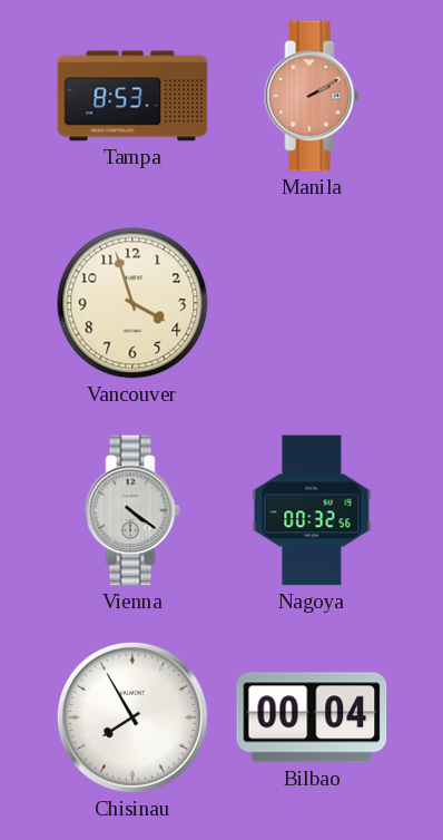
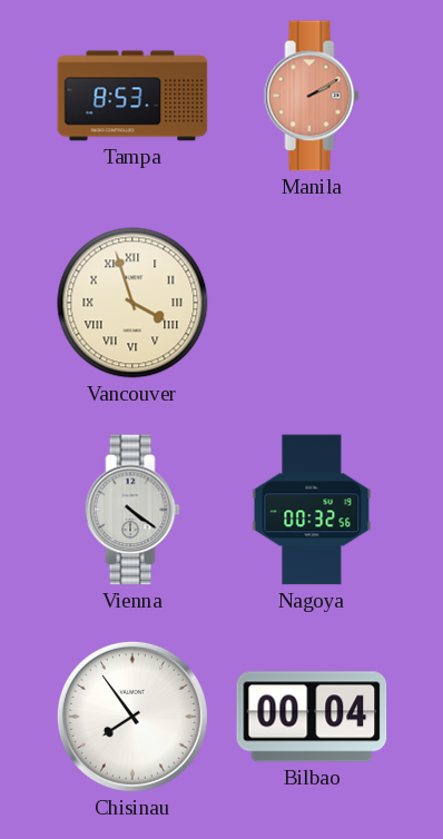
Vancouver numerals: Arabic -> Roman
Chisinau: 7:55 -> 7:54
